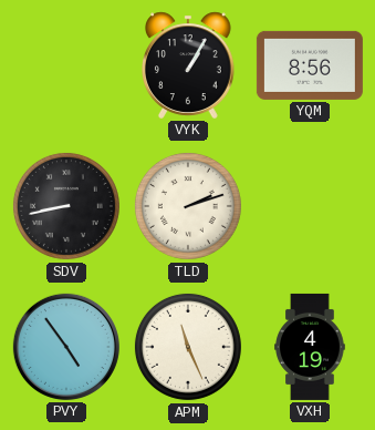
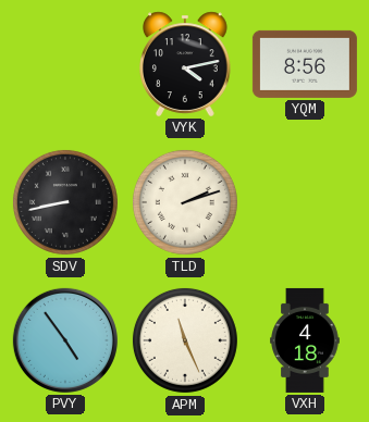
VYK: 1:05 -> 4:13
VXH: 4:19 -> 4:18
